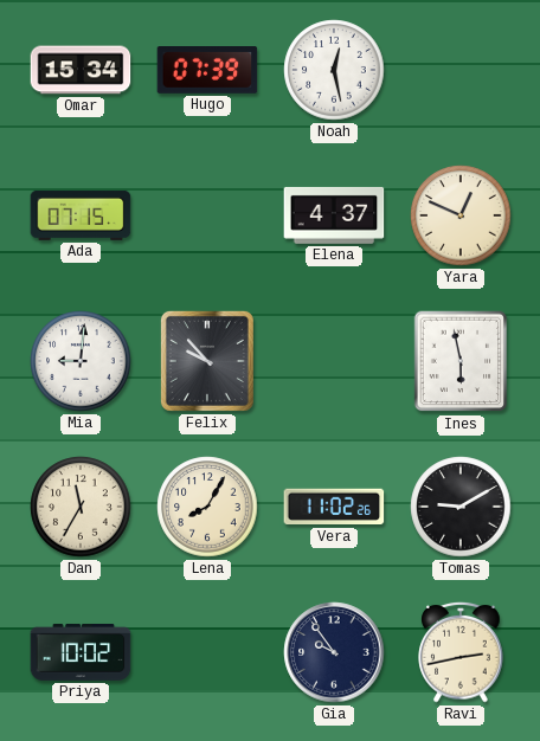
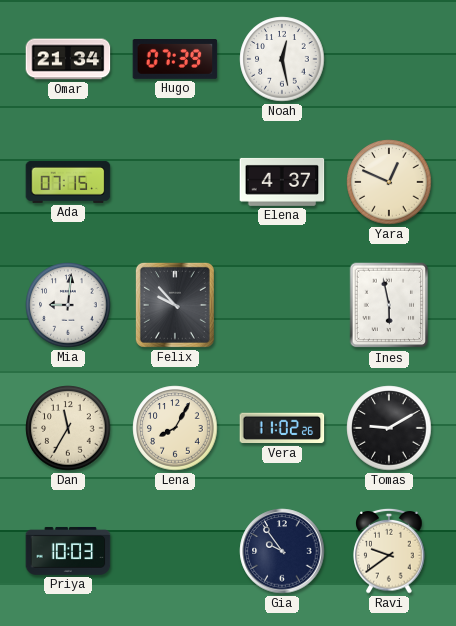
Omar: 15:34 -> 21:34
Priya: 10:02 -> 10:03
Ravi: 2:43 -> 9:39
